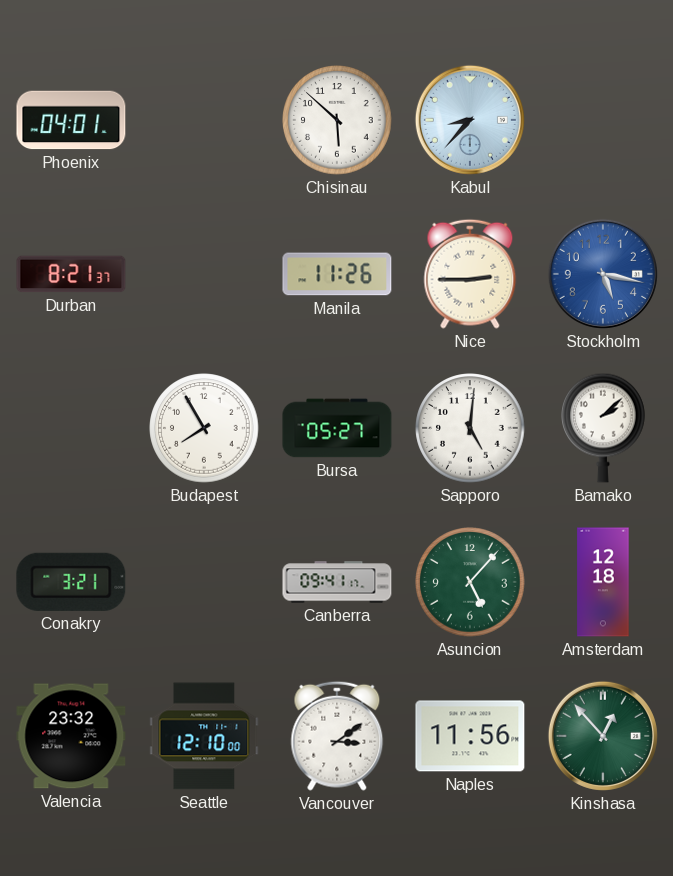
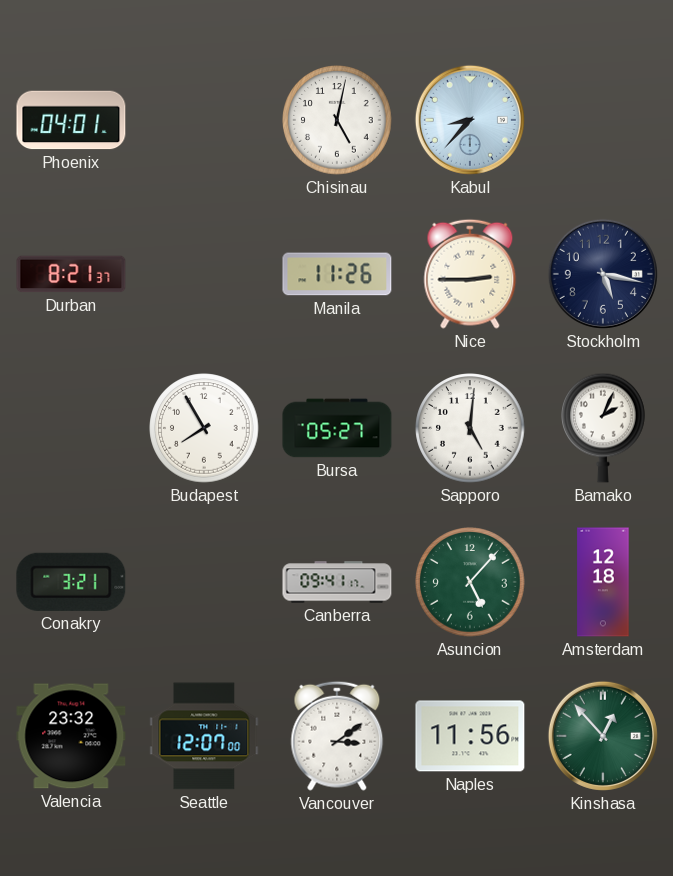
Chisinau: 5:52 -> 5:02
Stockholm dial: blue -> navy
Bamako: 2:08 -> 2:04
Seattle: 12:10 -> 12:07
